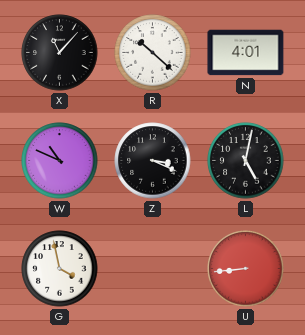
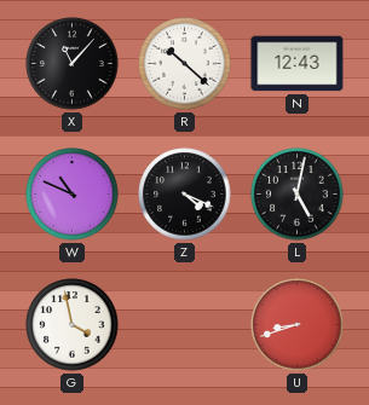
N: 4:01 -> 12:43
Z: 3:19 -> 4:19
U: 8:44 -> 8:42
